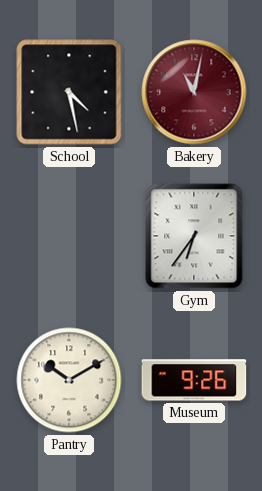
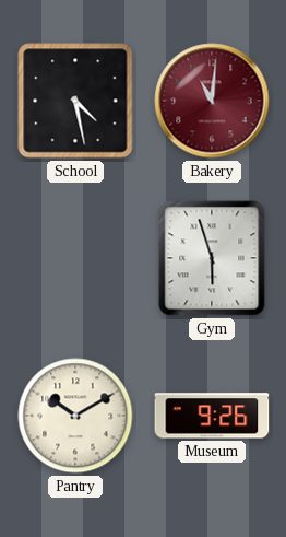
Bakery: 11:02 -> 11:01
Gym: 6:36 -> 5:57
